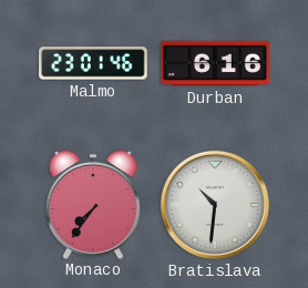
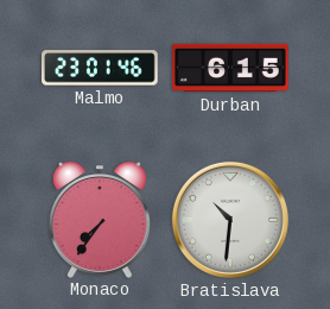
Durban: 6:16 -> 6:15
